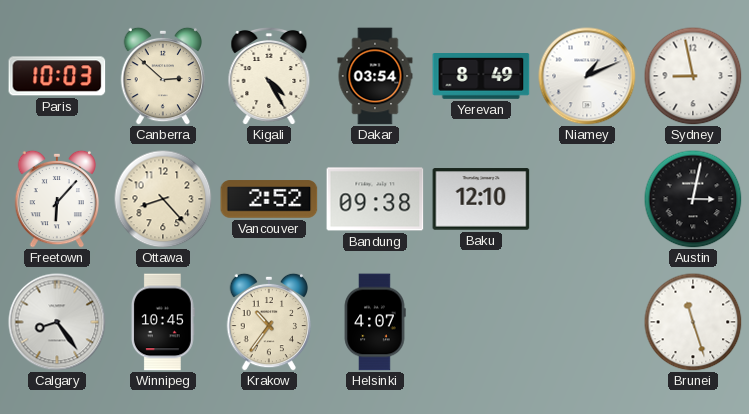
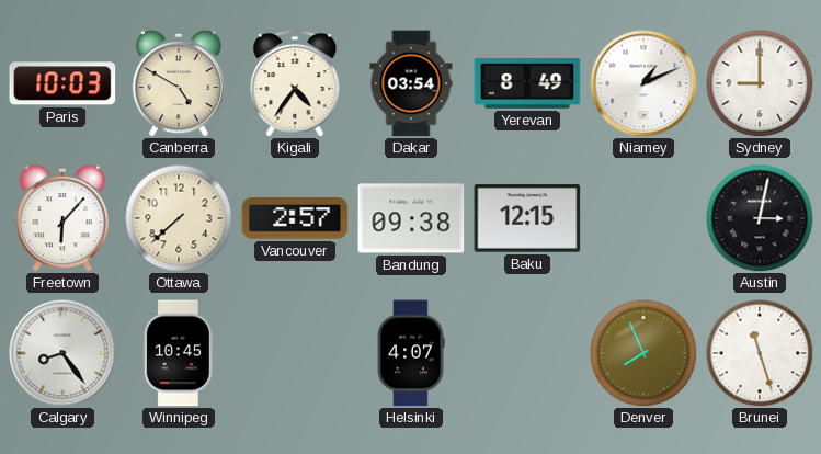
Canberra: 2:52 -> 4:50
Kigali: 4:25 -> 4:36
Sydney: 8:58 -> 9:00
Ottawa: 8:23 -> 7:38
Vancouver: 2:52 -> 2:57
Baku: 12:10 -> 12:15
Krakow: 10:36 -> none
Denver: none -> 7:56
